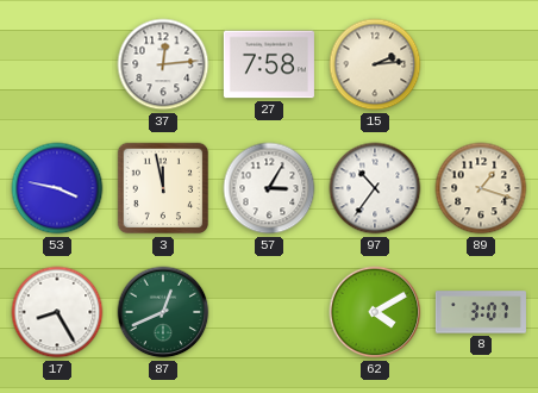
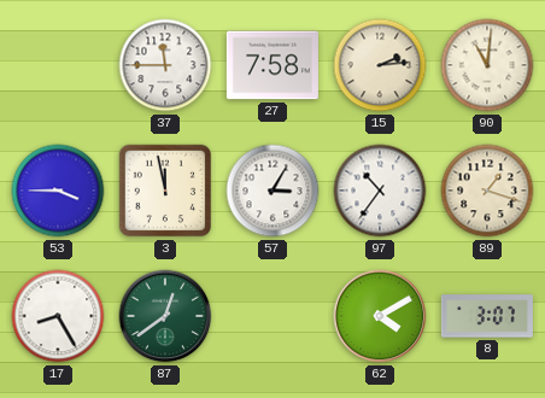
37: 12:14 -> 11:45
90: none -> 11:01
53: 3:47 -> 3:45
87: 12:41 -> 12:39
